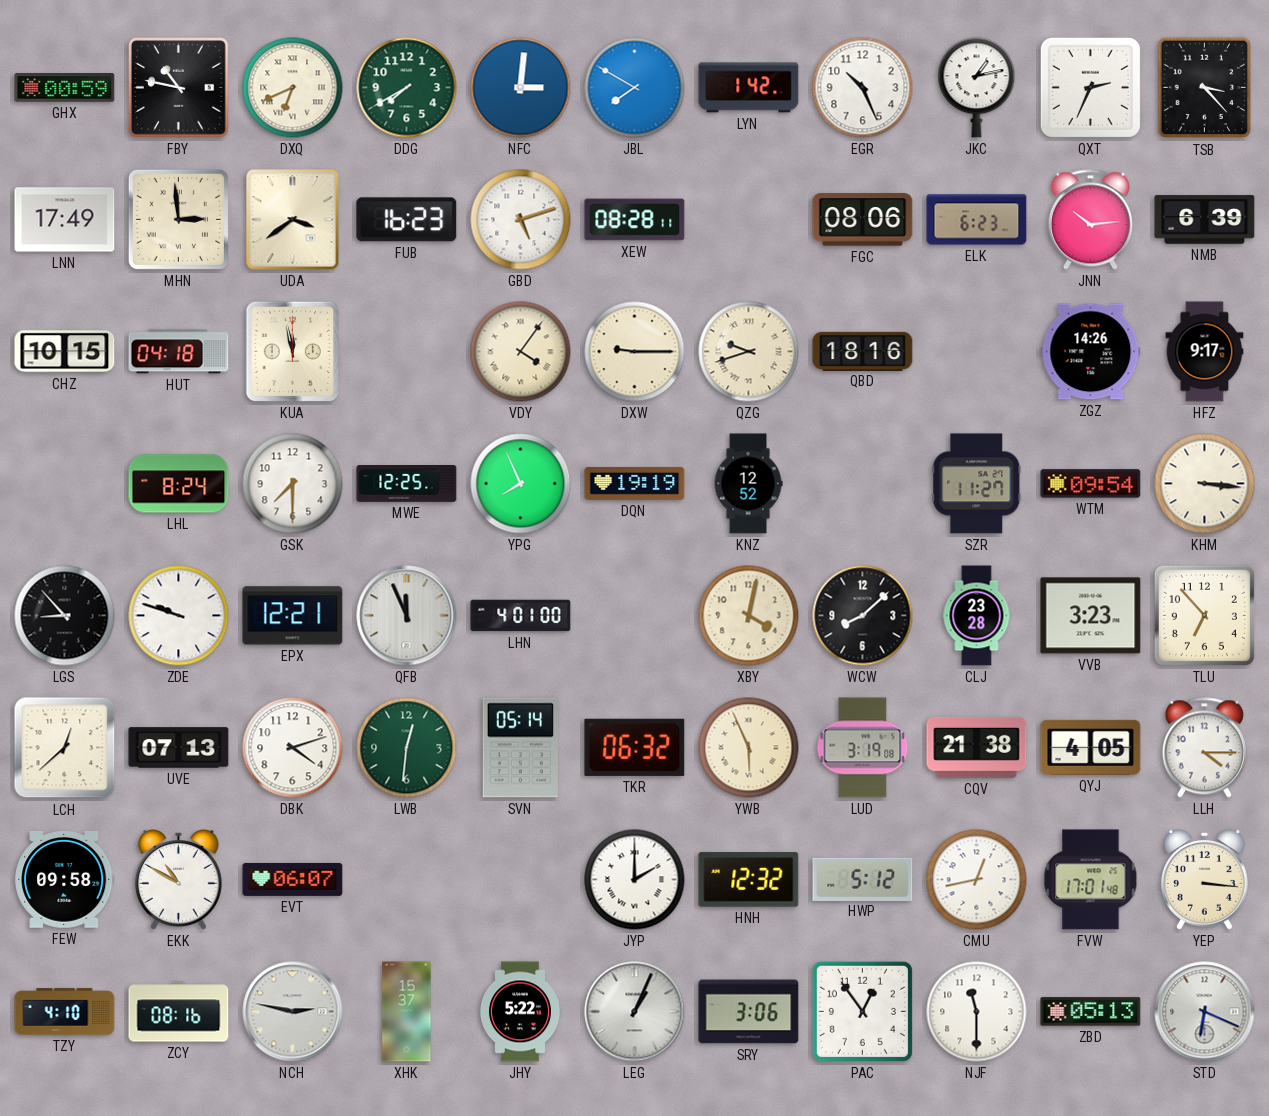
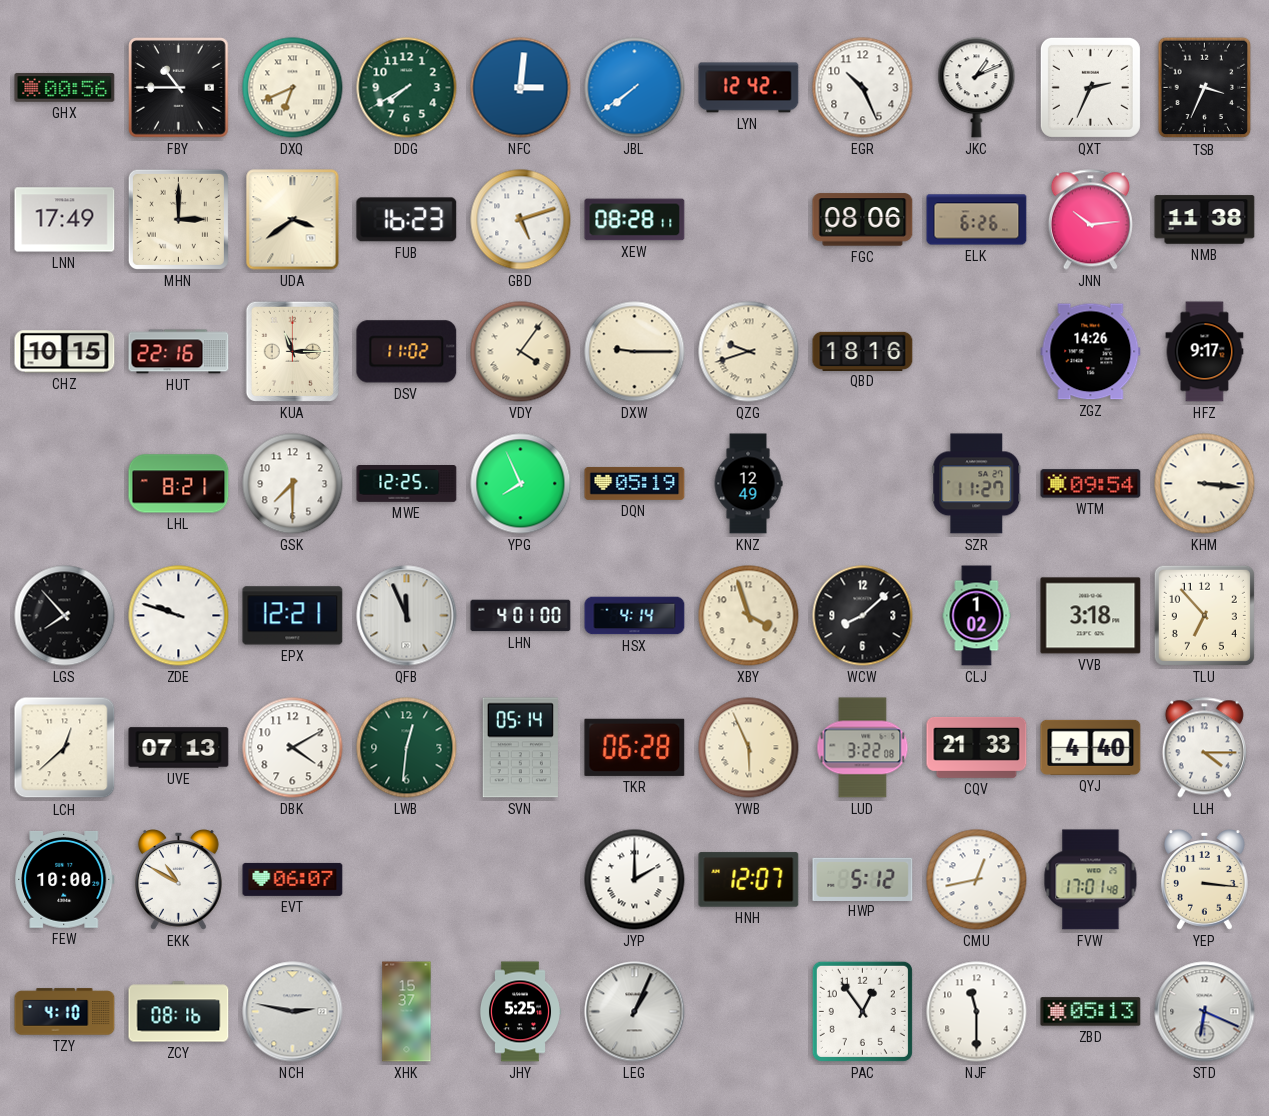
GHX: 00:59 -> 00:56
FBY: 10:47 -> 10:45
JBL: 7:50 -> 7:39
LYN: 1:42 -> 12:42
JKC: 1:13 -> 1:11
TSB: 3:23 -> 3:34
MHN: 2:59 -> 3:00
ELK: 6:23 -> 6:26
NMB: 6:39 -> 11:38
HUT: 04:18 -> 22:16
KUA: 11:58 -> 11:15
DSV: none -> 11:02
LHL: 8:24 -> 8:21
DQN: 19:19 -> 05:19
KNZ: 12:52 -> 12:49
LGS: 8:53 -> 7:53
HSX: none -> 4:14
XBY: 4:02 -> 3:57
CLJ: 23:28 -> 1:02
VVB: 3:23 -> 3:18
DBK: 4:12 -> 4:10
TKR: 06:32 -> 06:28
LUD: 3:19 -> 3:22
CQV: 21:38 -> 21:33
QYJ: 4:05 -> 4:40
FEW: 09:58 -> 10:00
HNH: 12:32 -> 12:07
JHY: 5:22 -> 5:25
SRY: 3:06 -> none
